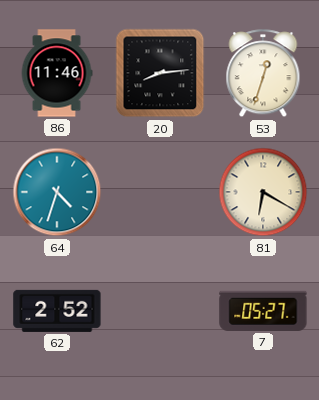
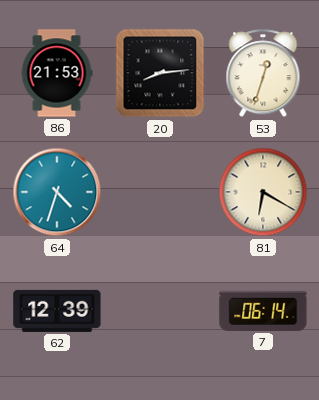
86: 11:46 -> 21:53
62: 2:52 -> 12:39
7: 05:27 -> 06:14
